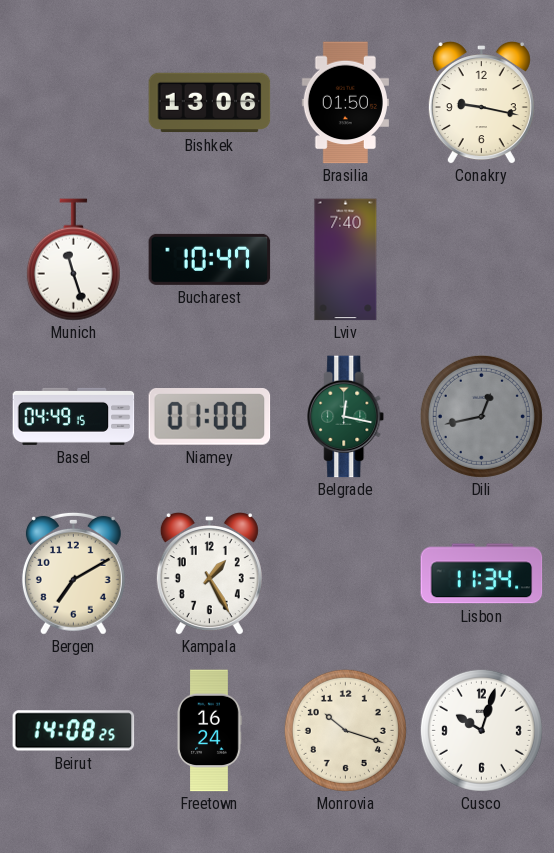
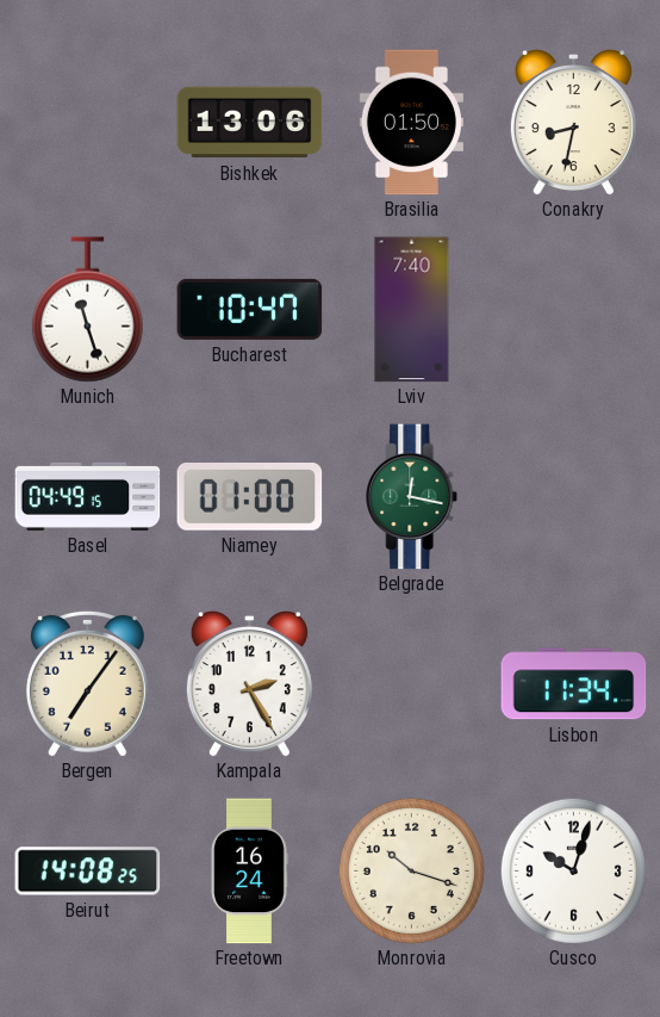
Conakry: 9:17 -> 8:32
Dili: 12:43 -> none
Bergen: 7:10 -> 7:06
Kampala: 1:25 -> 2:25
